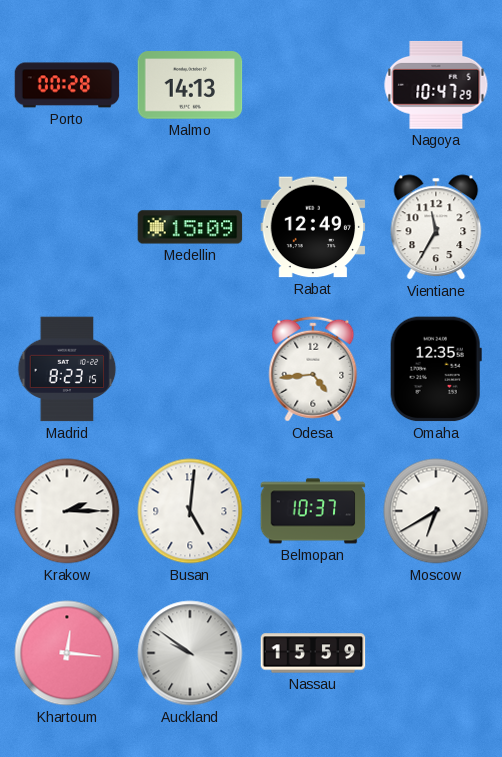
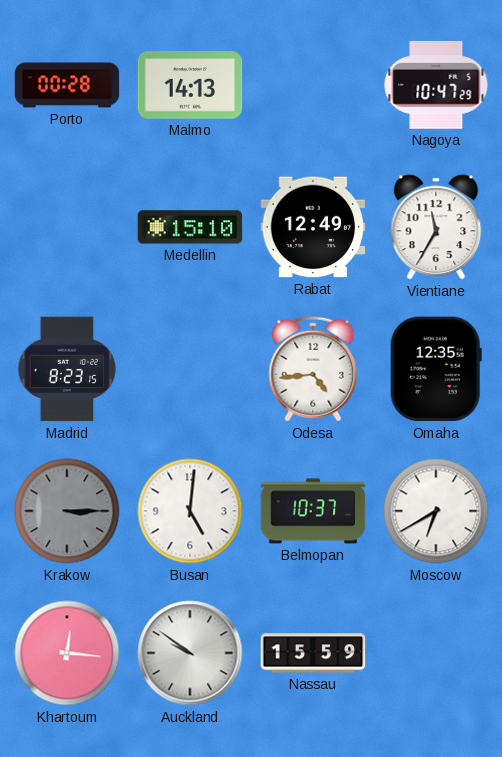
Medellin: 15:09 -> 15:10
Krakow: 2:15 -> 3:15
Krakow dial: white -> grey
